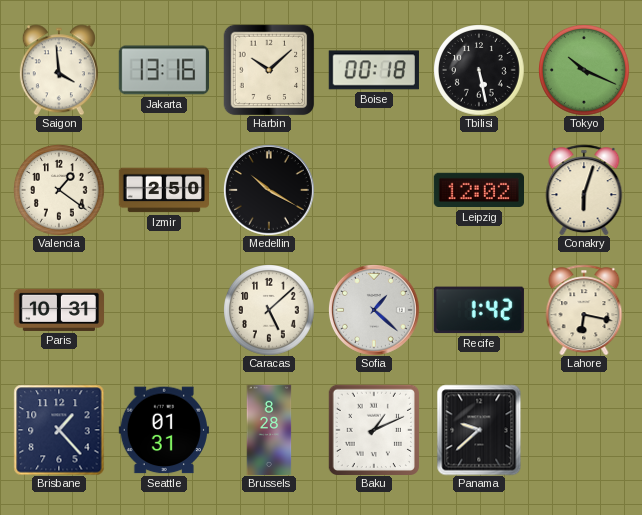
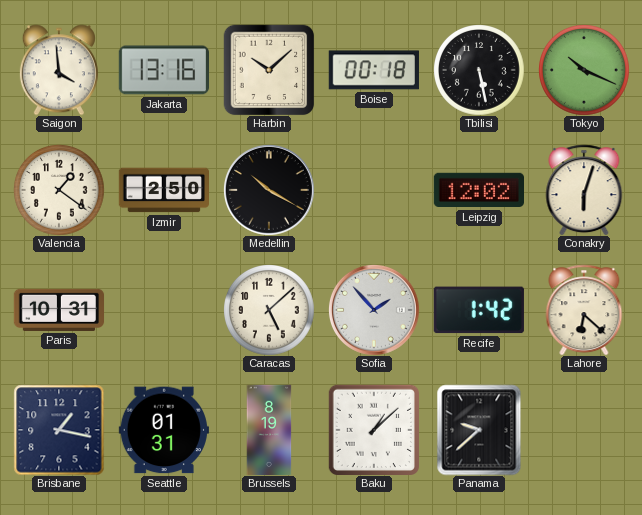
Sofia: 1:22 -> 1:53
Lahore: 6:17 -> 6:22
Brisbane: 1:23 -> 1:17
Brussels: 8:28 -> 8:19
Baku: 1:11 -> 1:08
